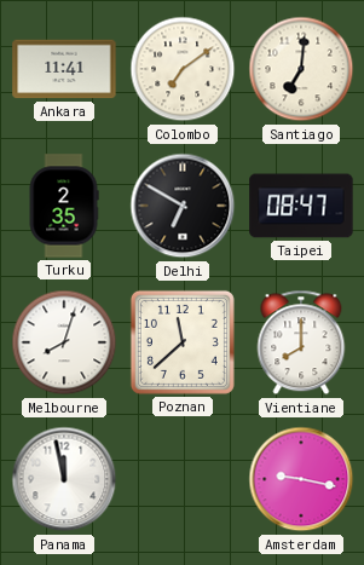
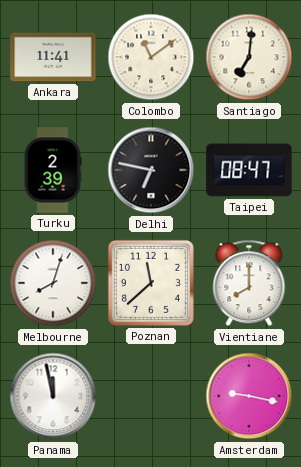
Colombo: 7:09 -> 11:09
Turku: 2:35 -> 2:39
Delhi: 6:50 -> 6:47
